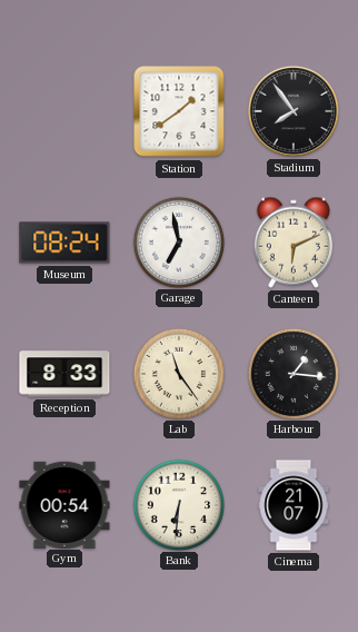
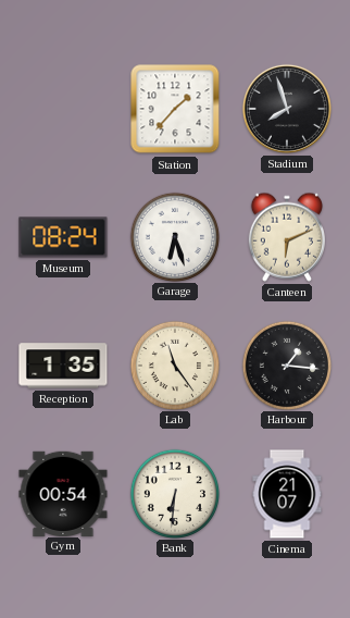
Station: 1:39 -> 1:37
Stadium: 7:54 -> 7:57
Garage: 6:58 -> 6:27
Reception: 8:33 -> 1:35
